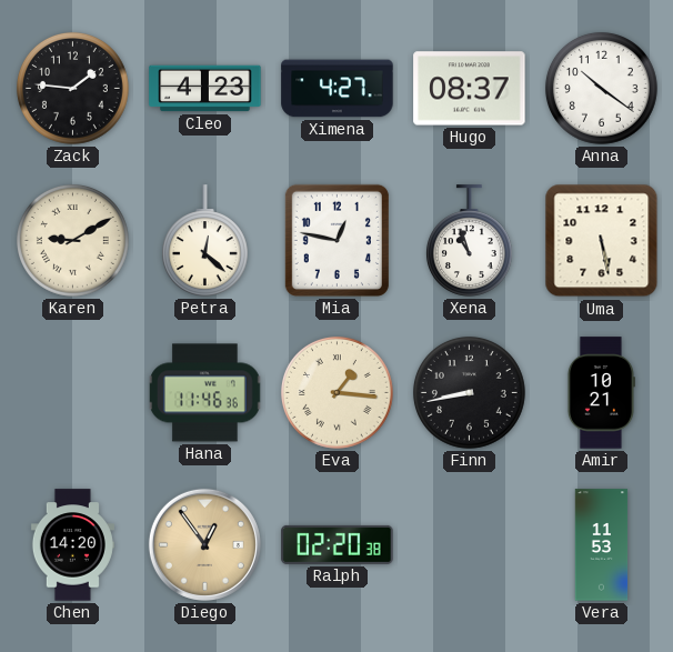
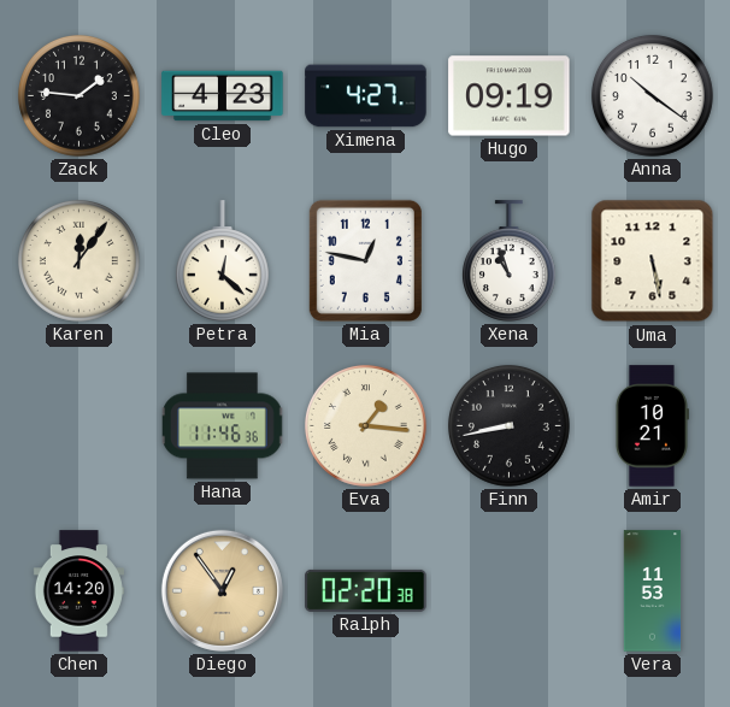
Hugo: 08:37 -> 09:19
Karen: 9:10 -> 12:06
